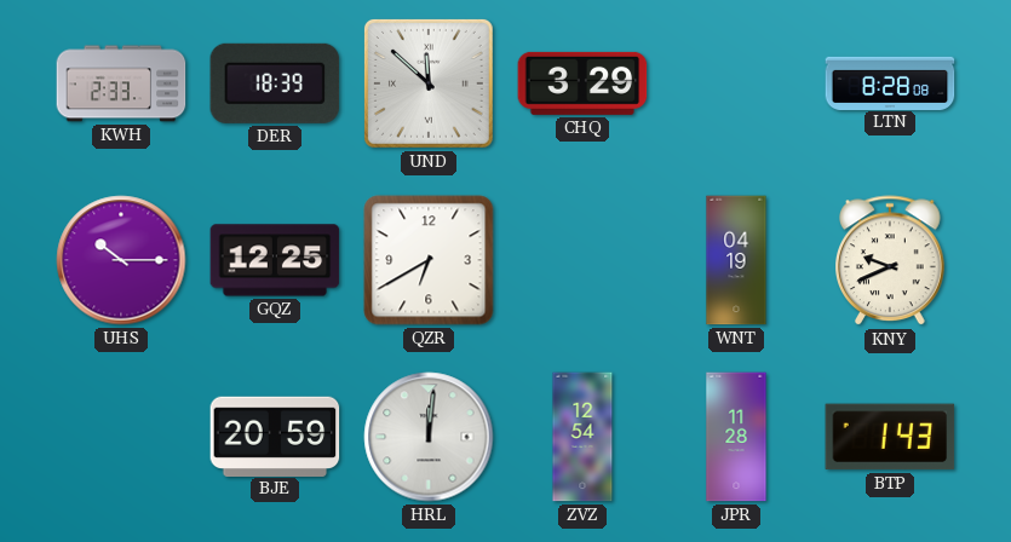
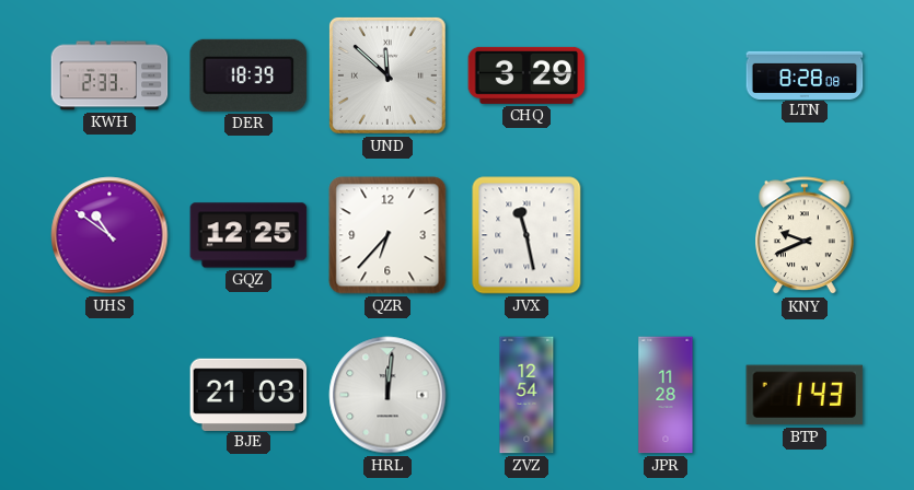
UHS: 10:15 -> 10:51
QZR: 6:40 -> 6:37
JVX: none -> 11:28
WNT: 04:19 -> none
BJE: 20:59 -> 21:03
